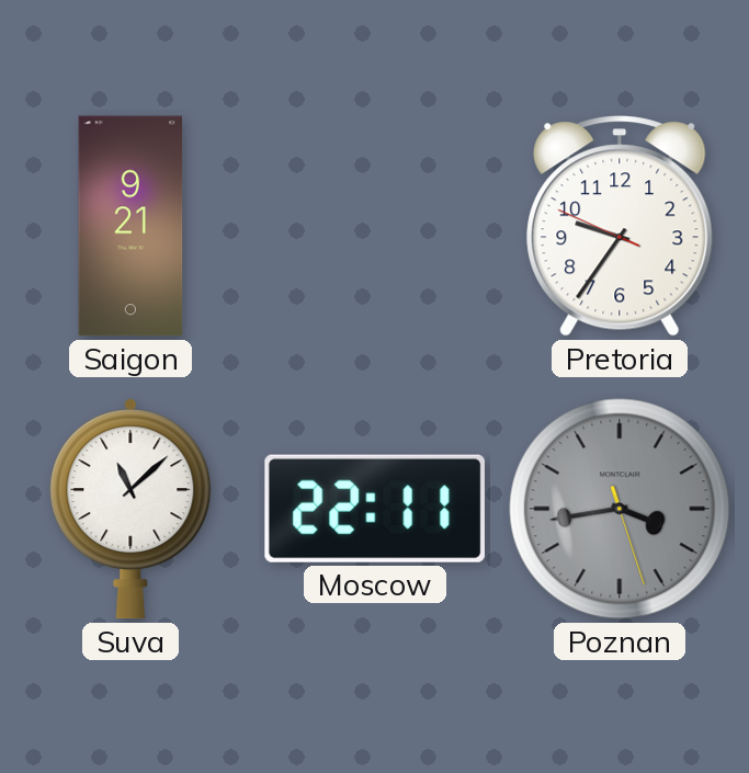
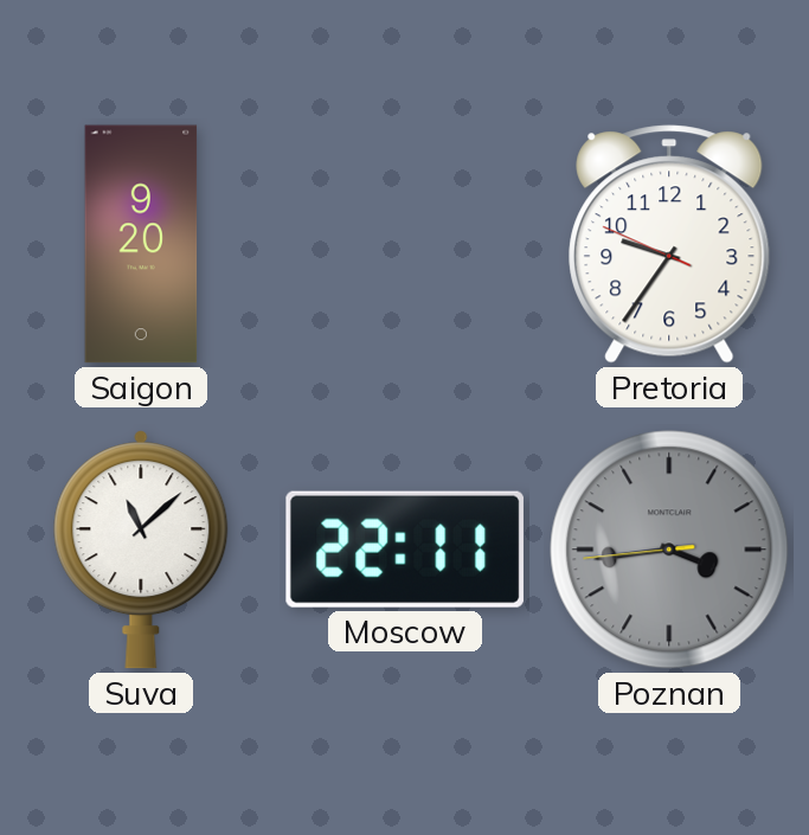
Saigon: 9:21 -> 9:20
Poznan: 3:43:27 -> 3:43:44
